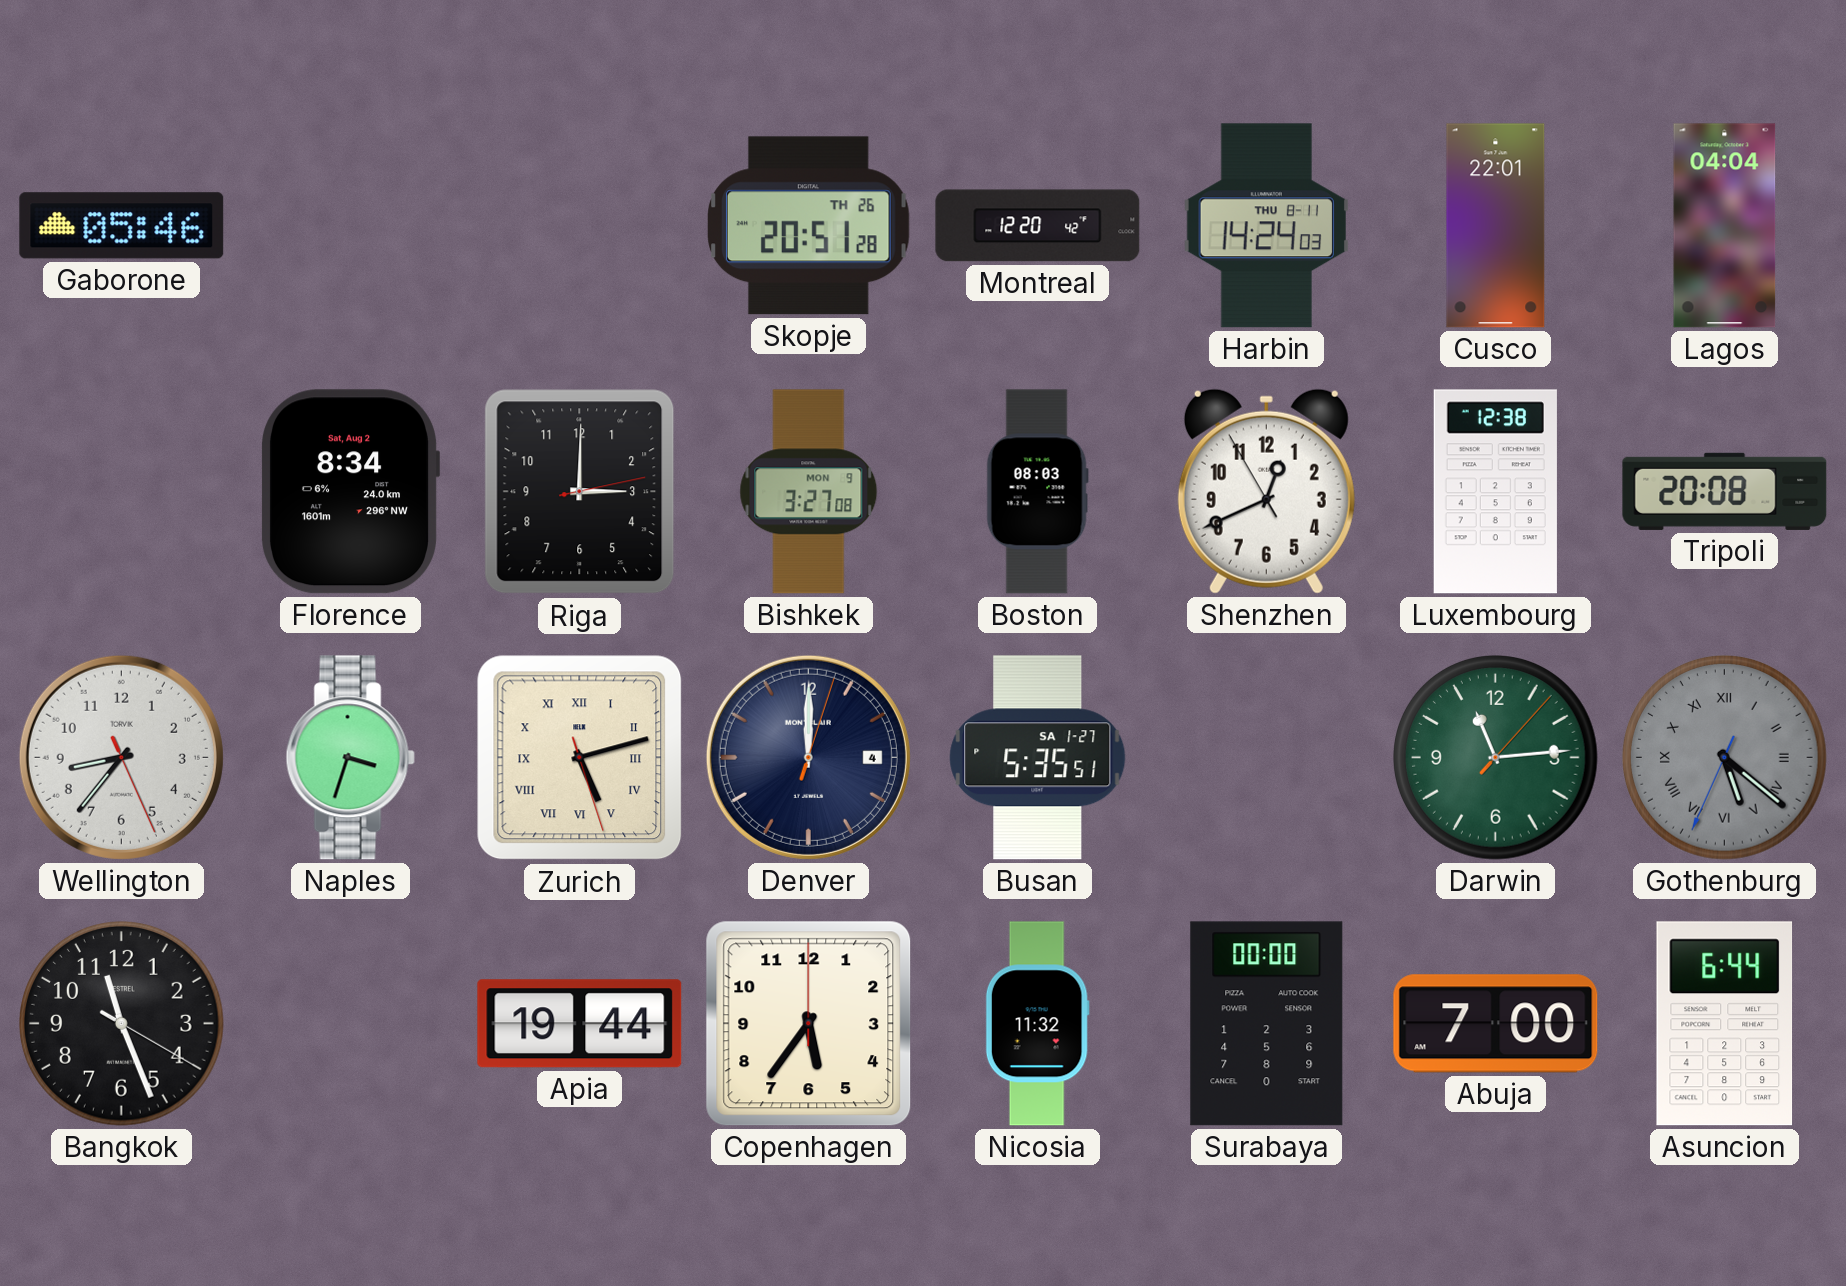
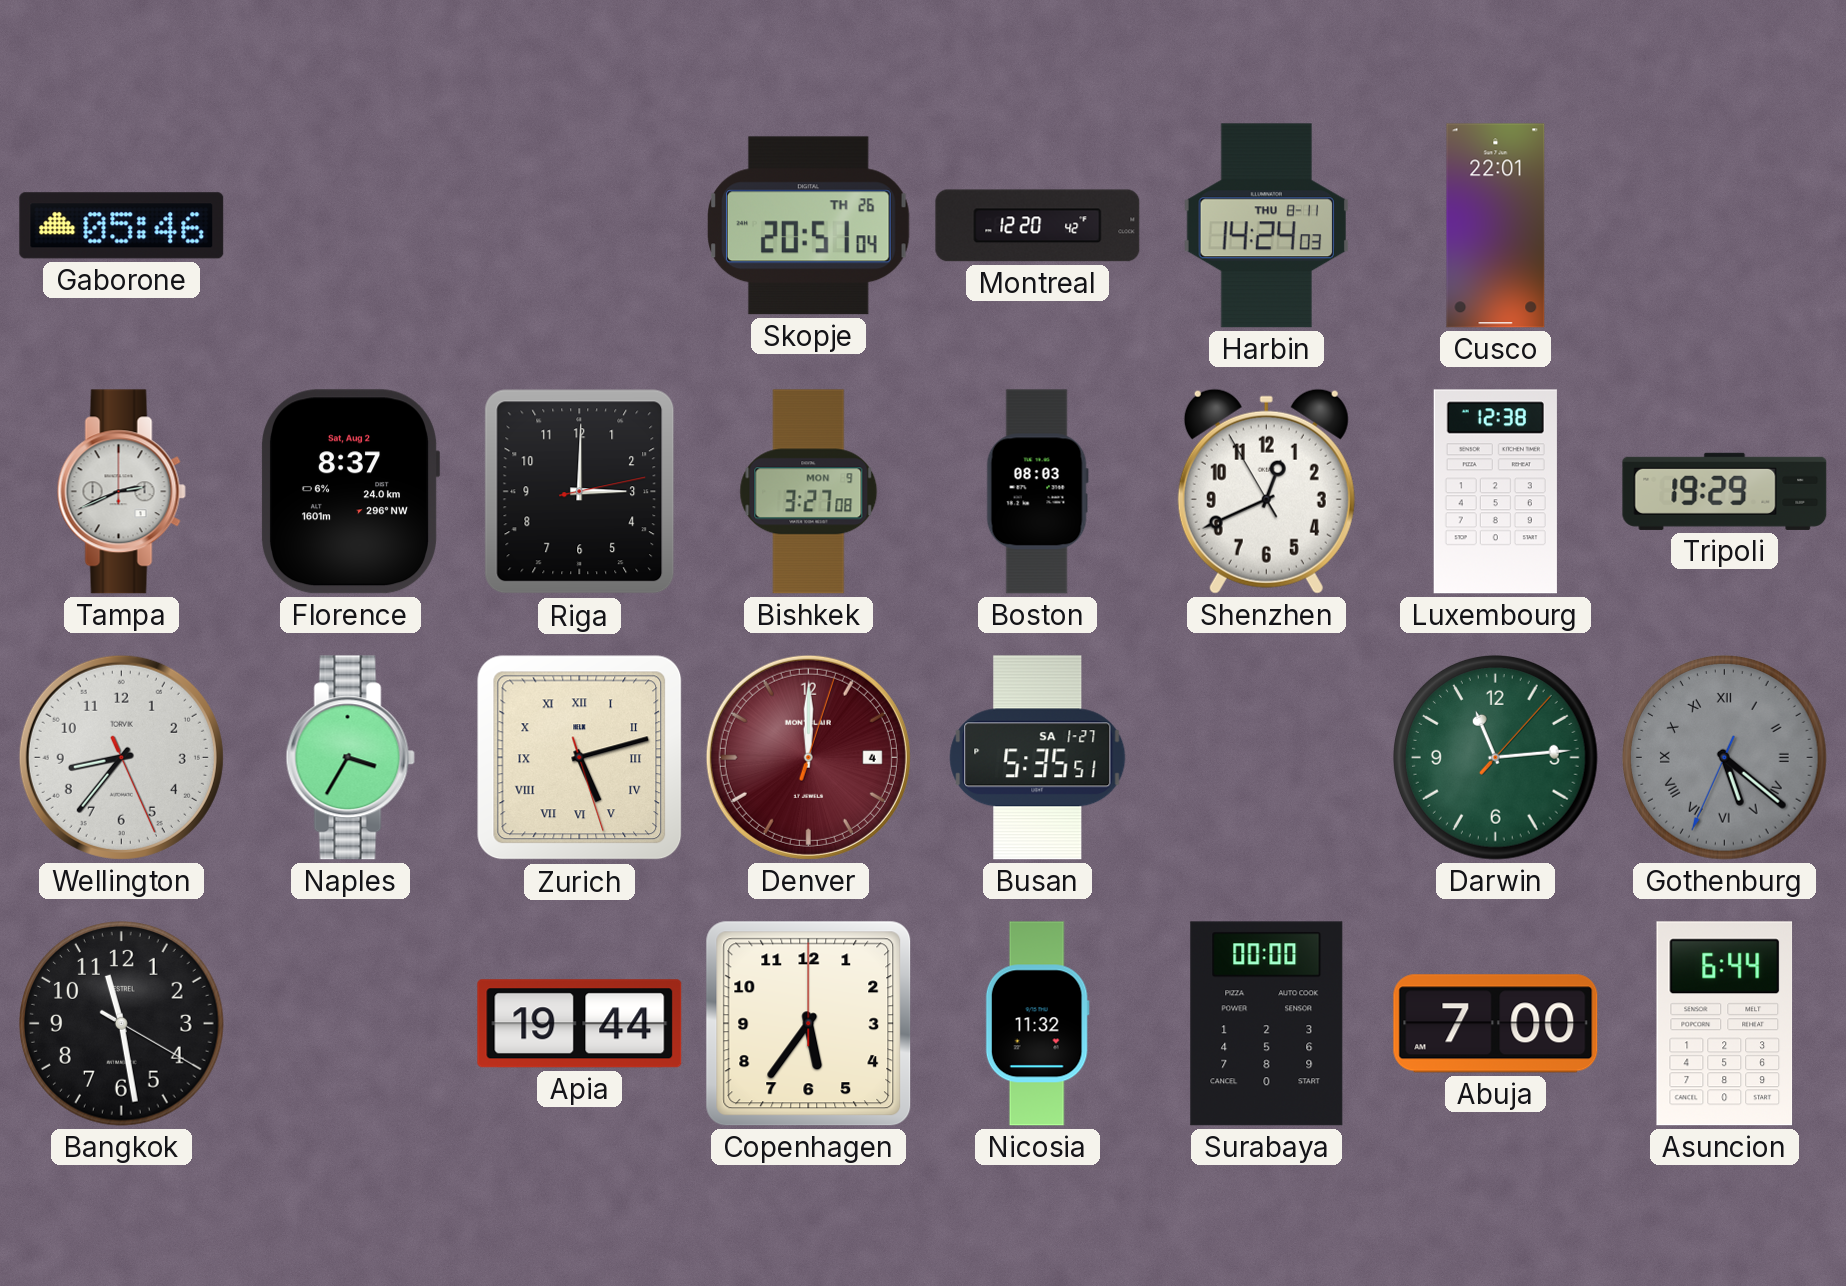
Skopje: 20:51:28 -> 20:51:04
Lagos: 04:04 -> none
Tampa: none -> 2:41
Florence: 8:34 -> 8:37
Tripoli: 20:08 -> 19:29
Naples: 3:33 -> 3:35
Denver dial: navy -> burgundy
Bangkok: 11:26 -> 11:28
